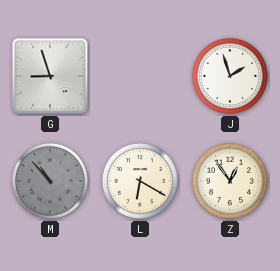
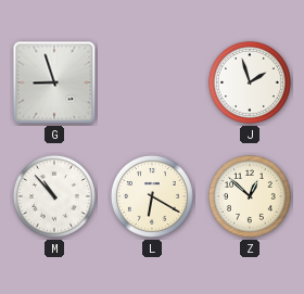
M dial: grey -> white
Z: 12:54 -> 12:52
